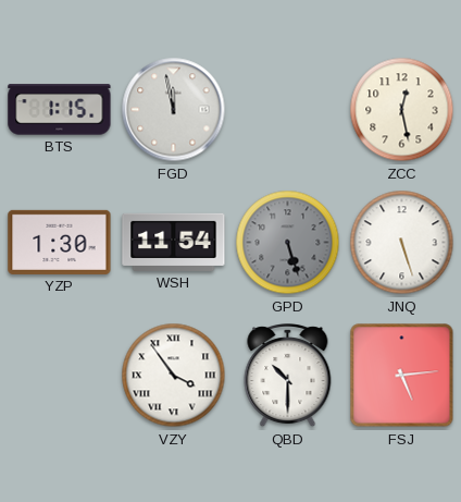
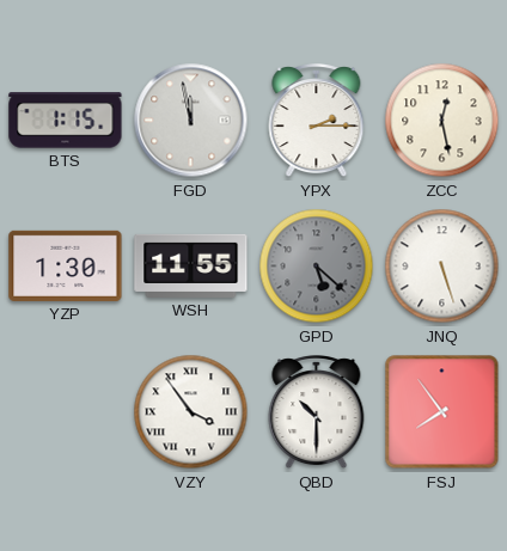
YPX: none -> 2:15
WSH: 11:54 -> 11:55
GPD: 5:27 -> 5:22
FSJ: 5:14 -> 7:54
